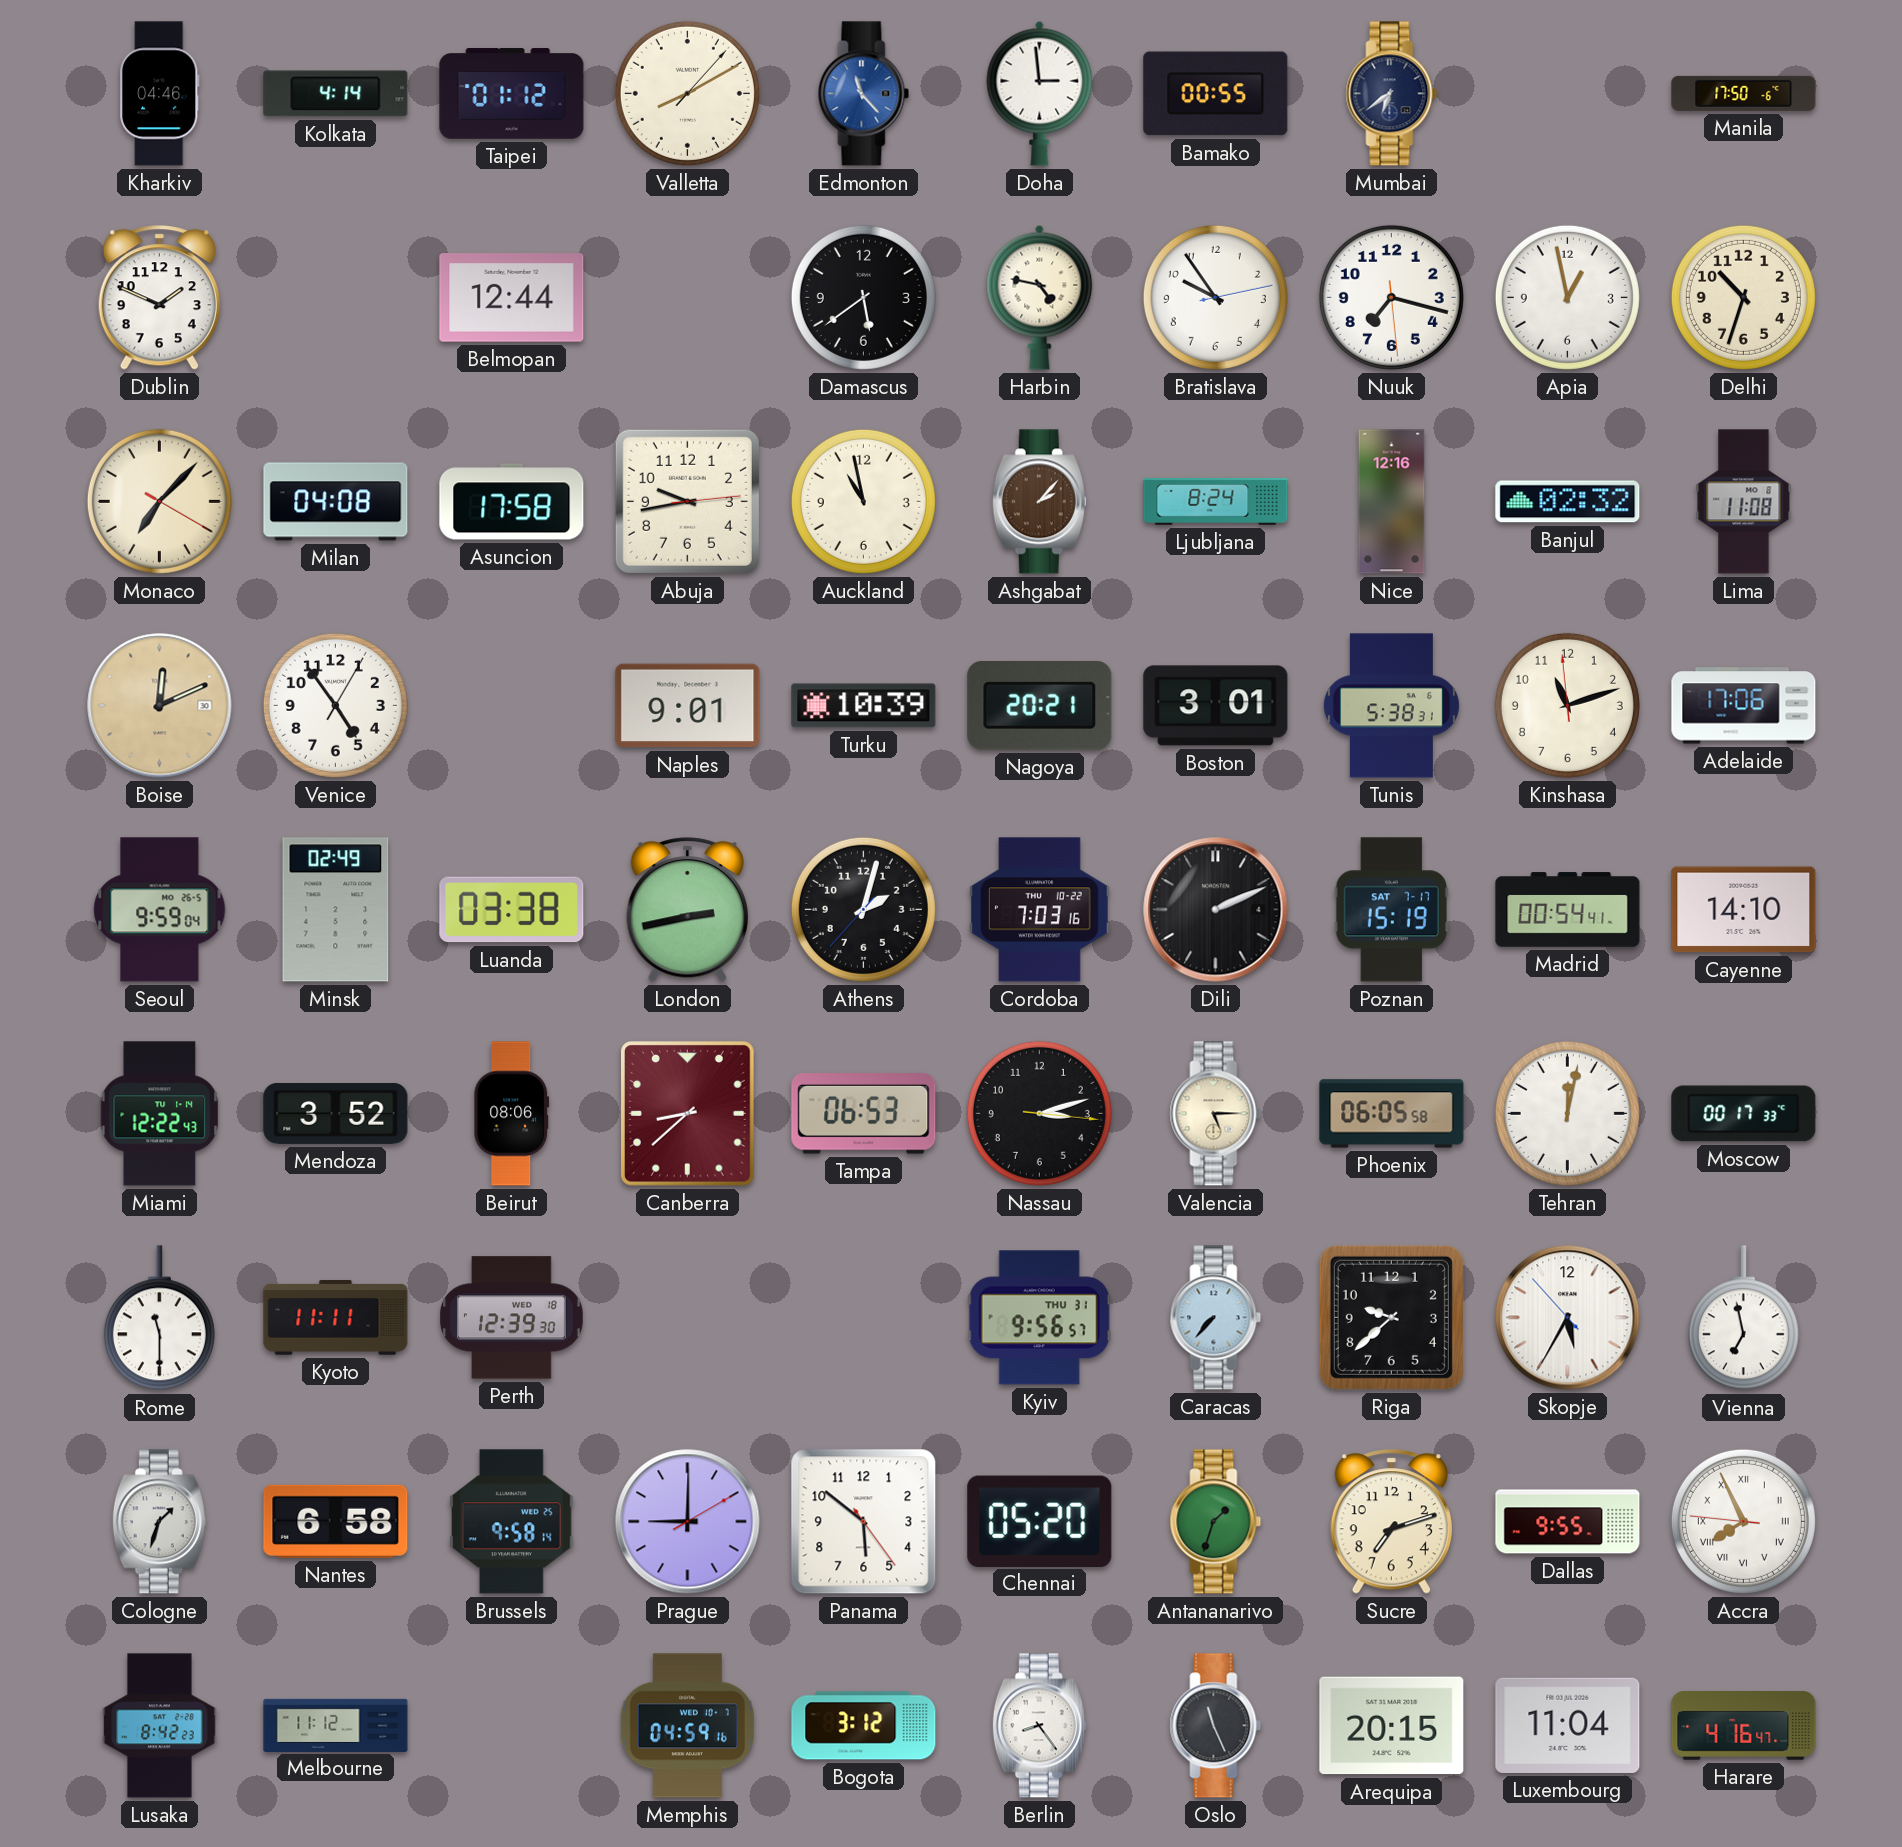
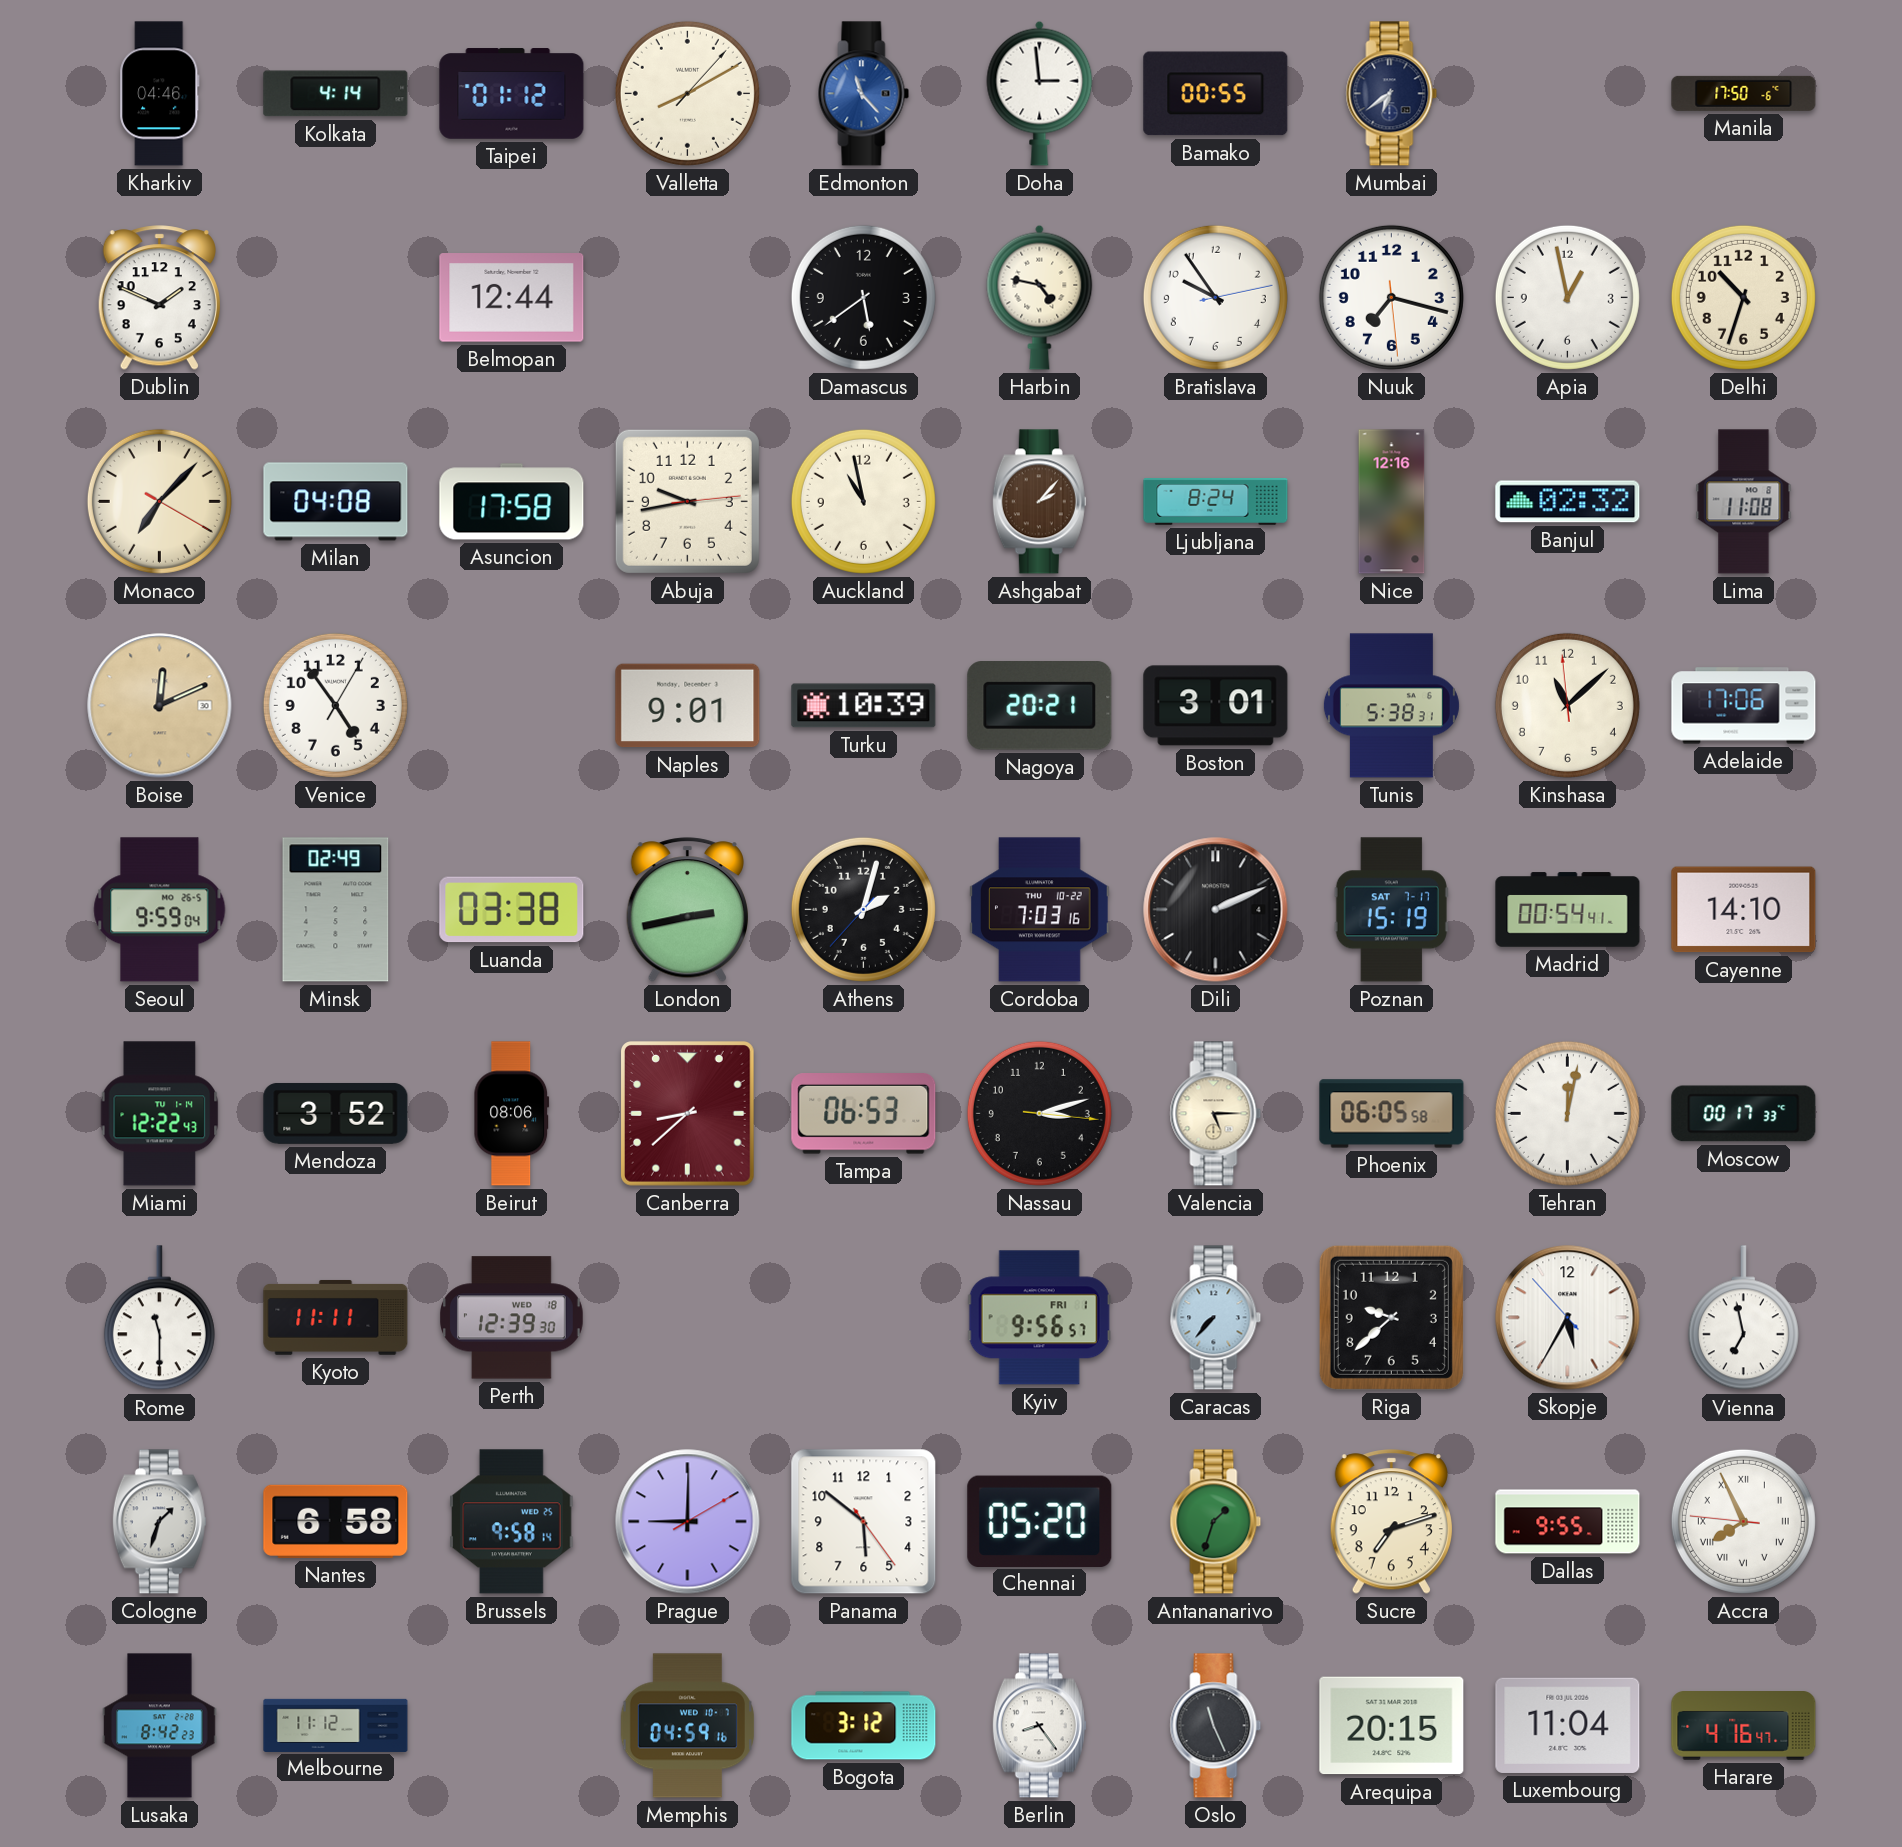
Kinshasa: 11:11 -> 11:07
Kyiv date: THU 31 -> FRI 1
